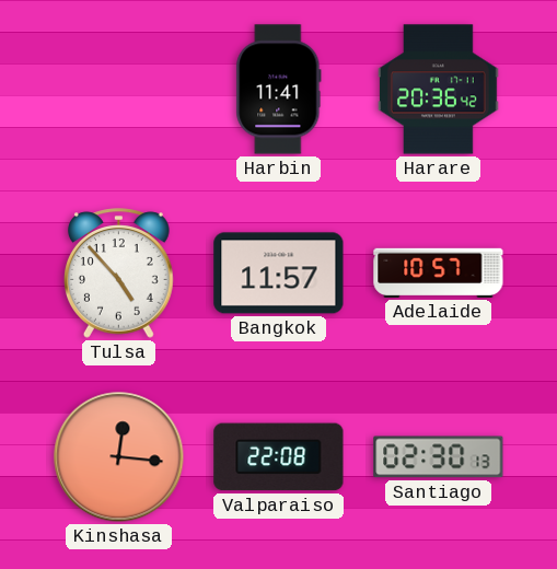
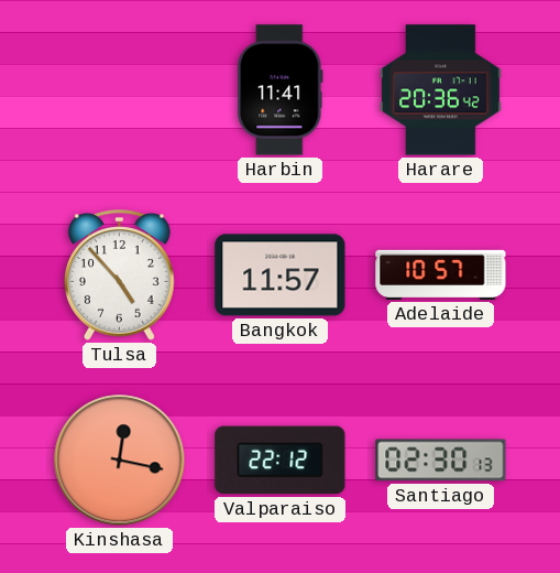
Kinshasa: 12:16 -> 12:17
Valparaiso: 22:08 -> 22:12
